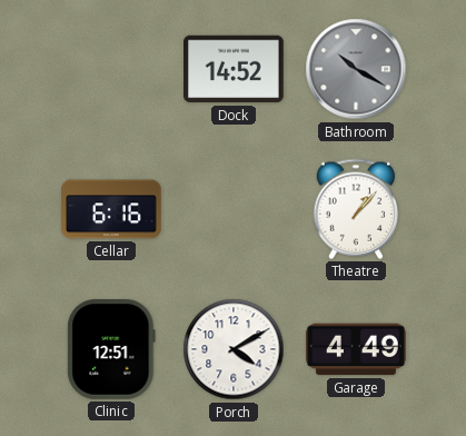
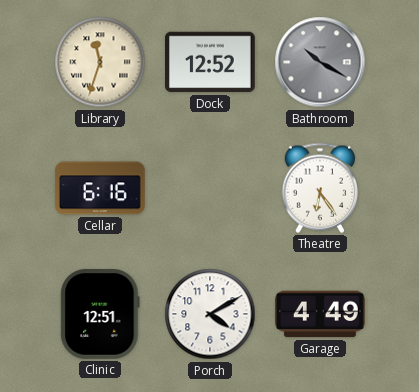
Library: none -> 11:33
Dock: 14:52 -> 12:52
Theatre: 1:07 -> 6:24
